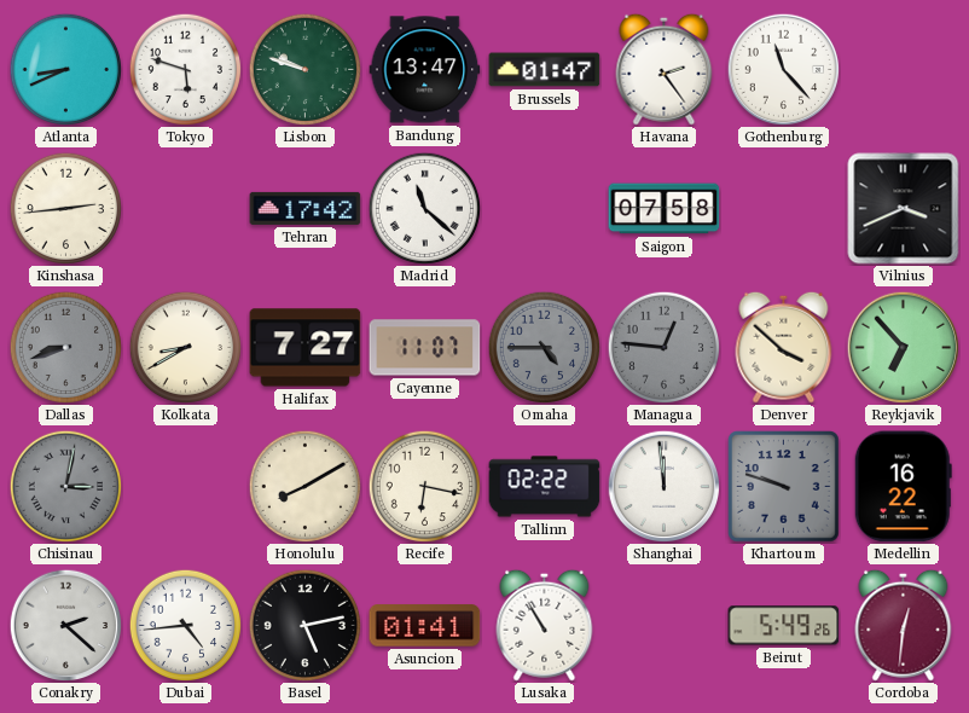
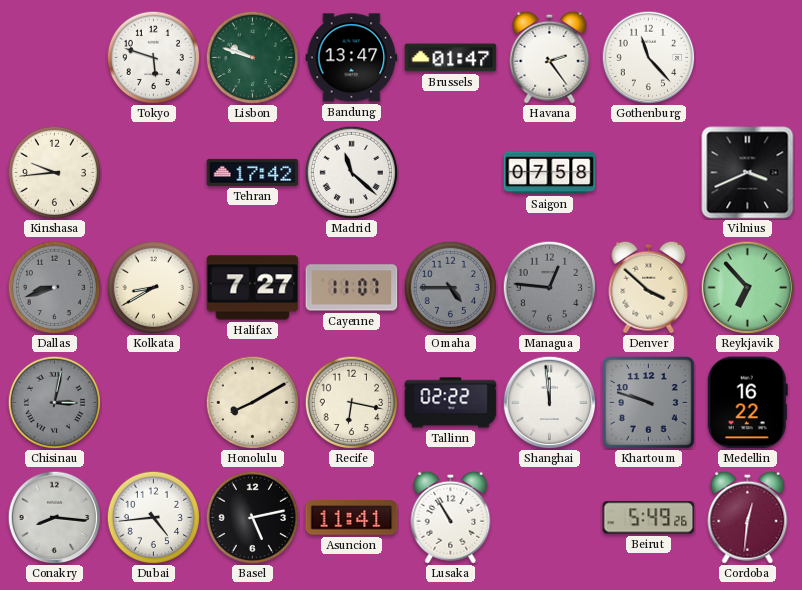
Atlanta: 8:41 -> none
Kinshasa: 2:44 -> 9:44
Conakry: 2:22 -> 8:16
Asuncion: 01:41 -> 11:41
